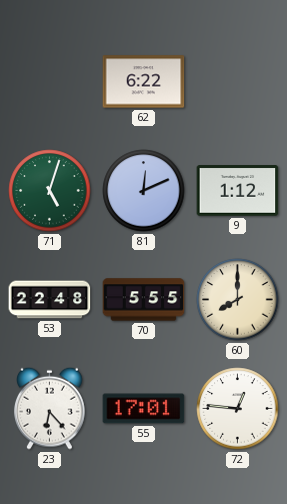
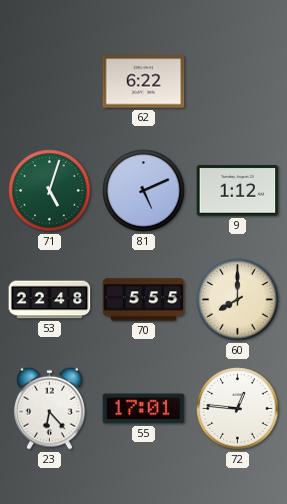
81: 12:11 -> 5:11
